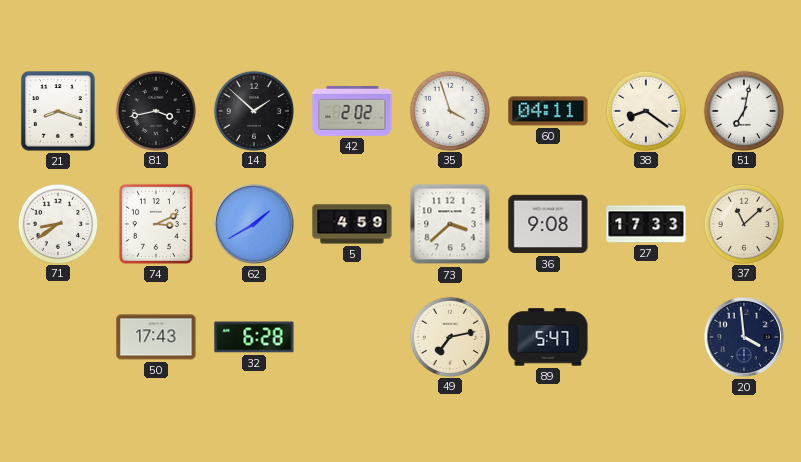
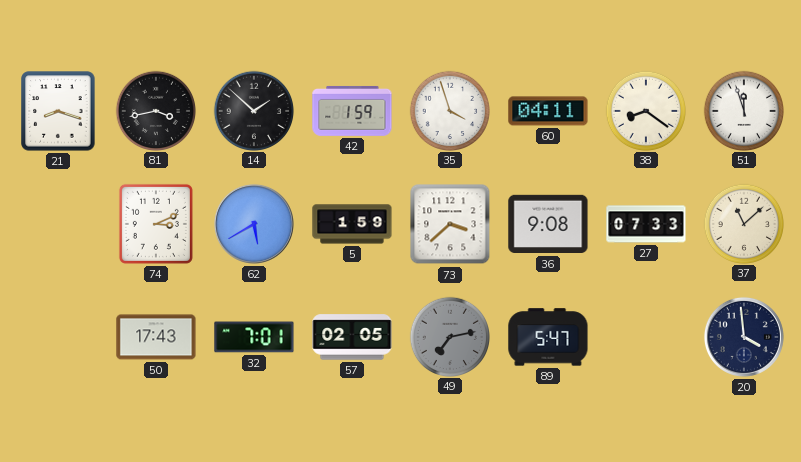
42: 2:02 -> 1:59
51: 7:02 -> 11:57
71: 8:39 -> none
62: 1:40 -> 5:40
5: 4:59 -> 1:59
27: 17:33 -> 07:33
32: 6:28 -> 7:01
57: none -> 02:05
49 dial: cream -> grey
